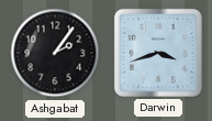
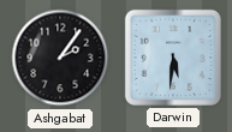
Darwin: 3:42 -> 5:31
